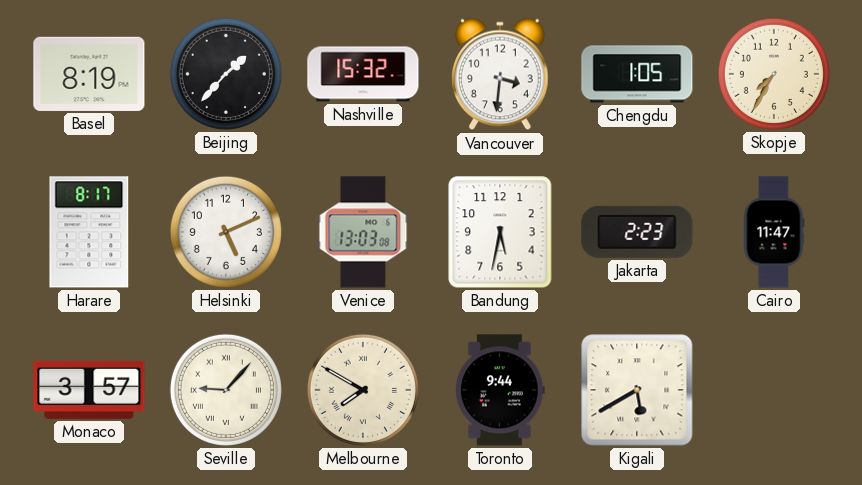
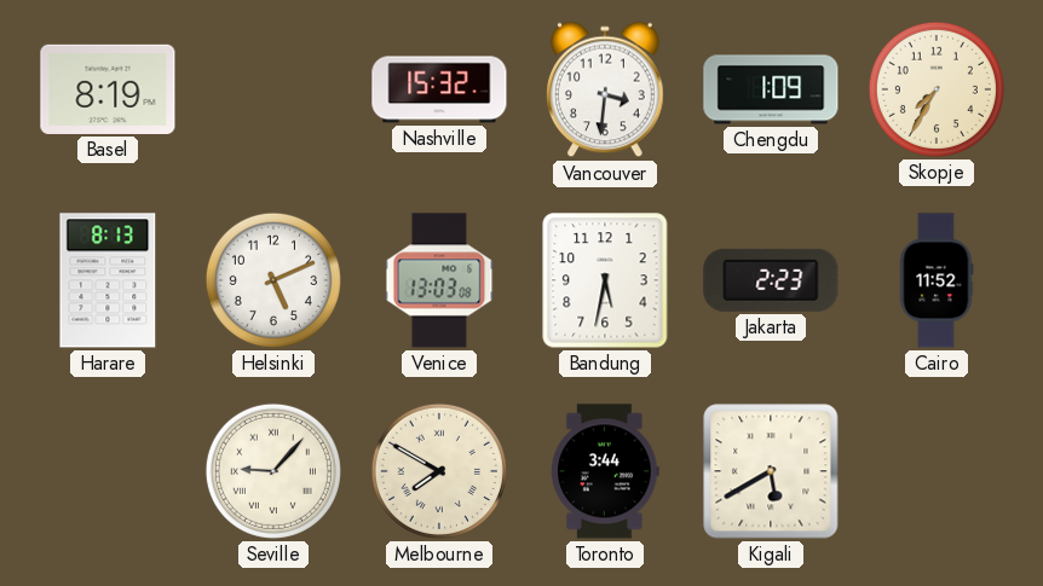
Beijing: 1:37 -> none
Chengdu: 1:05 -> 1:09
Harare: 8:17 -> 8:13
Cairo: 11:47 -> 11:52
Monaco: 3:57 -> none
Toronto: 9:44 -> 3:44
